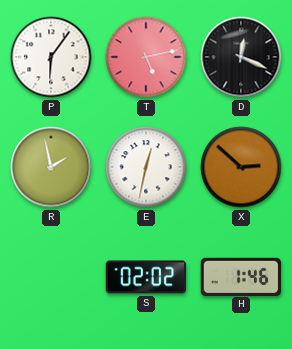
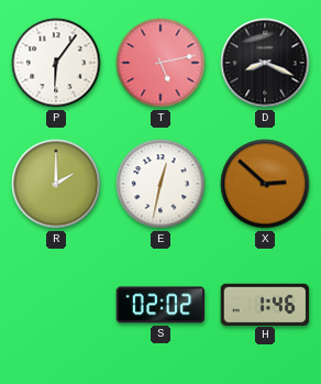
D: 12:19 -> 8:19
R: 1:58 -> 2:00
